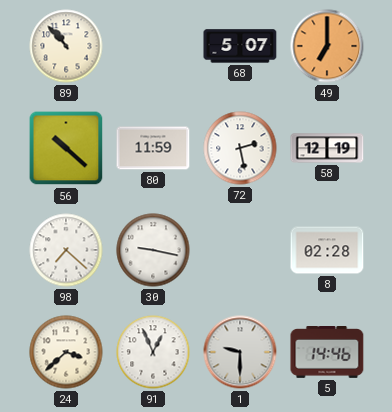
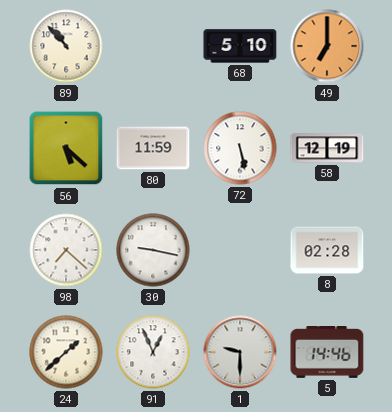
68: 5:07 -> 5:10
56: 10:22 -> 5:22
72: 2:28 -> 5:28
24: 3:38 -> 1:38
